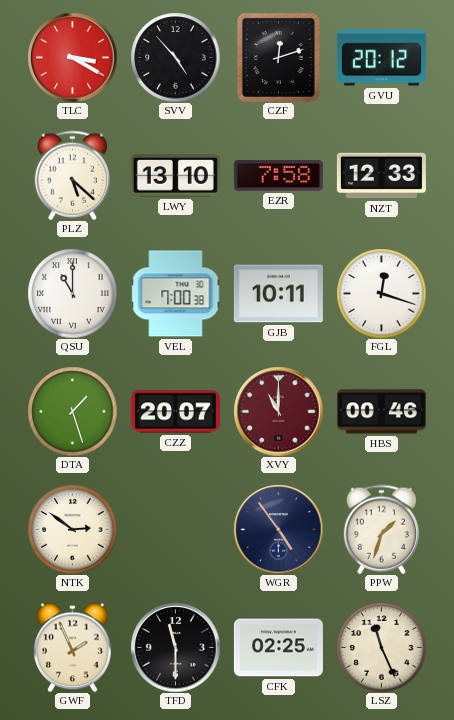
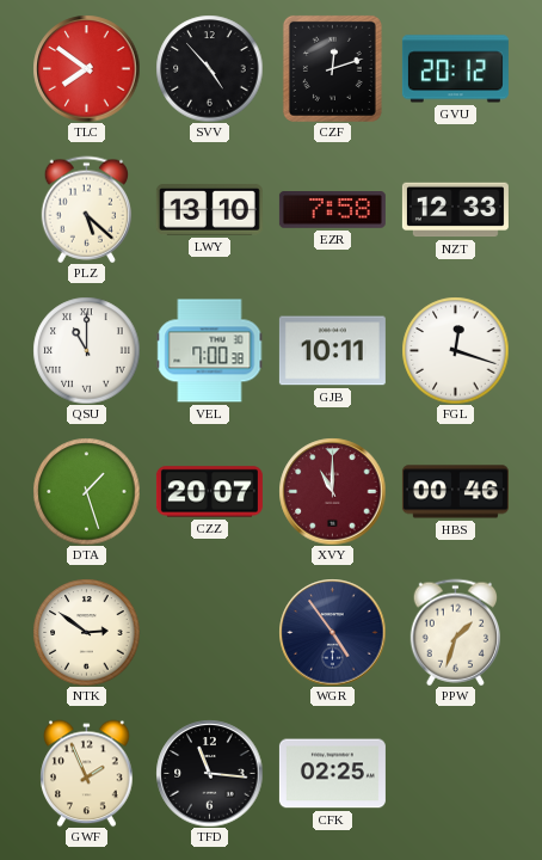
TLC: 3:20 -> 7:51
TFD: 11:30 -> 11:16
LSZ: 11:26 -> none
